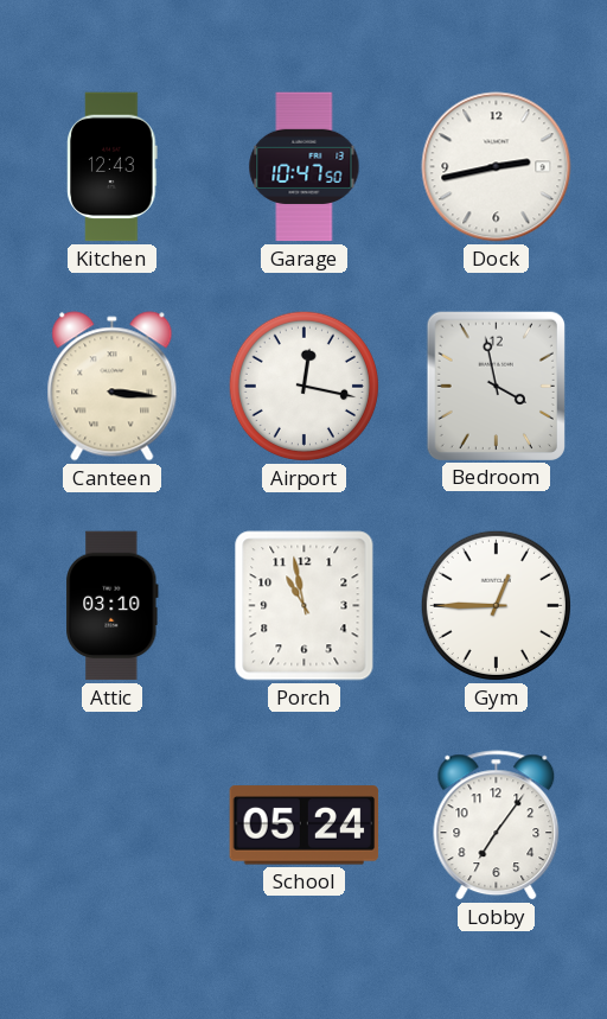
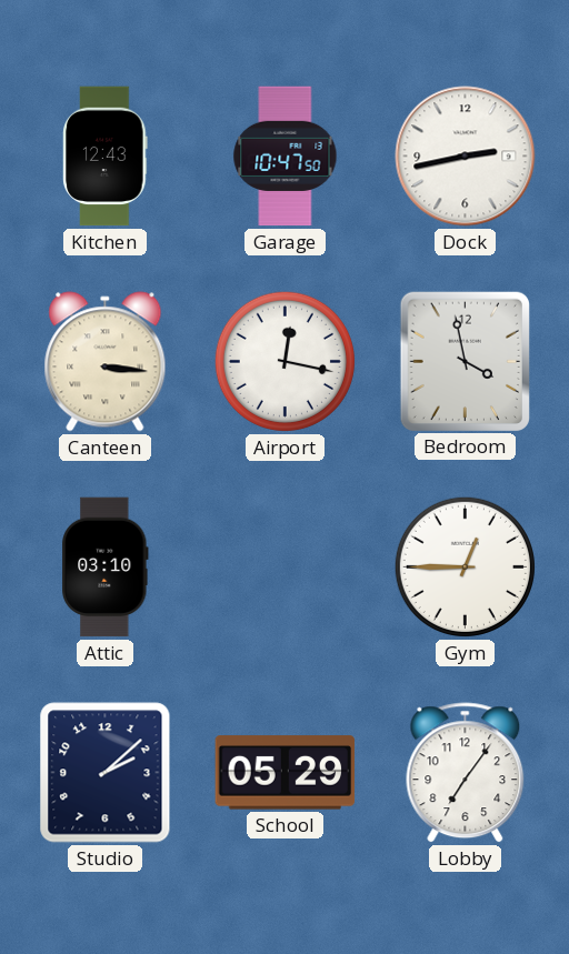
Porch: 10:58 -> none
Studio: none -> 2:08
School: 05:24 -> 05:29
